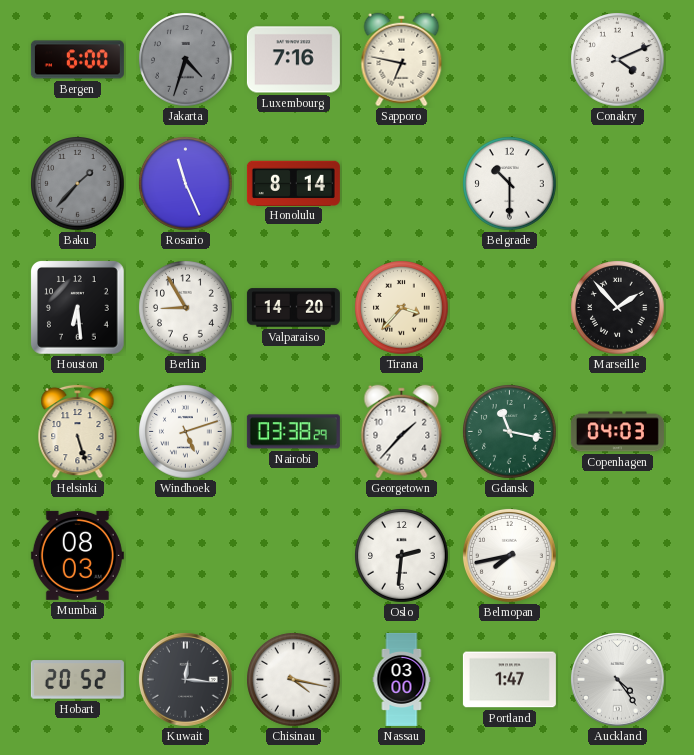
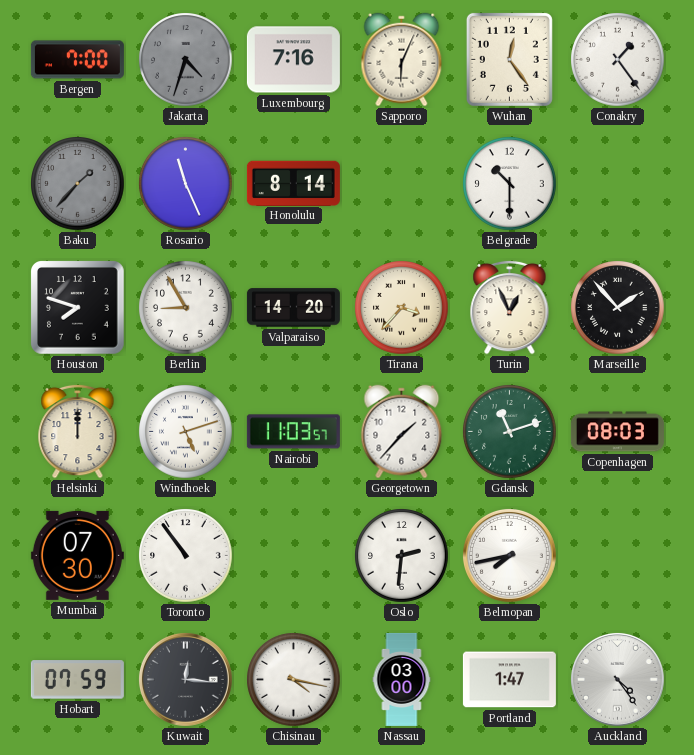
Bergen: 6:00 -> 7:00
Sapporo: 6:47 -> 6:04
Wuhan: none -> 12:24
Conakry: 4:11 -> 1:24
Houston: 6:29 -> 7:48
Turin: none -> 12:56
Helsinki: 5:27 -> 12:00
Nairobi: 03:38 -> 11:03
Gdansk: 11:17 -> 11:12
Copenhagen: 04:03 -> 08:03
Mumbai: 08:03 -> 07:30
Toronto: none -> 10:54
Hobart: 20:52 -> 07:59
